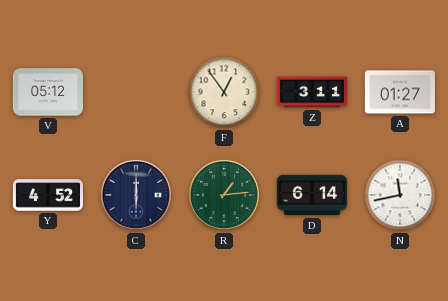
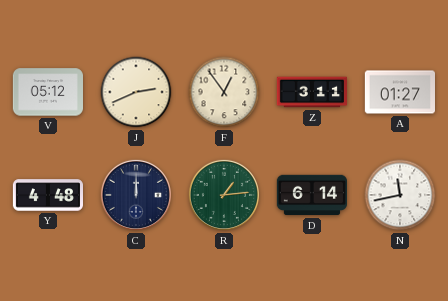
J: none -> 2:41
Y: 4:52 -> 4:48
C: 6:00 -> 12:00
